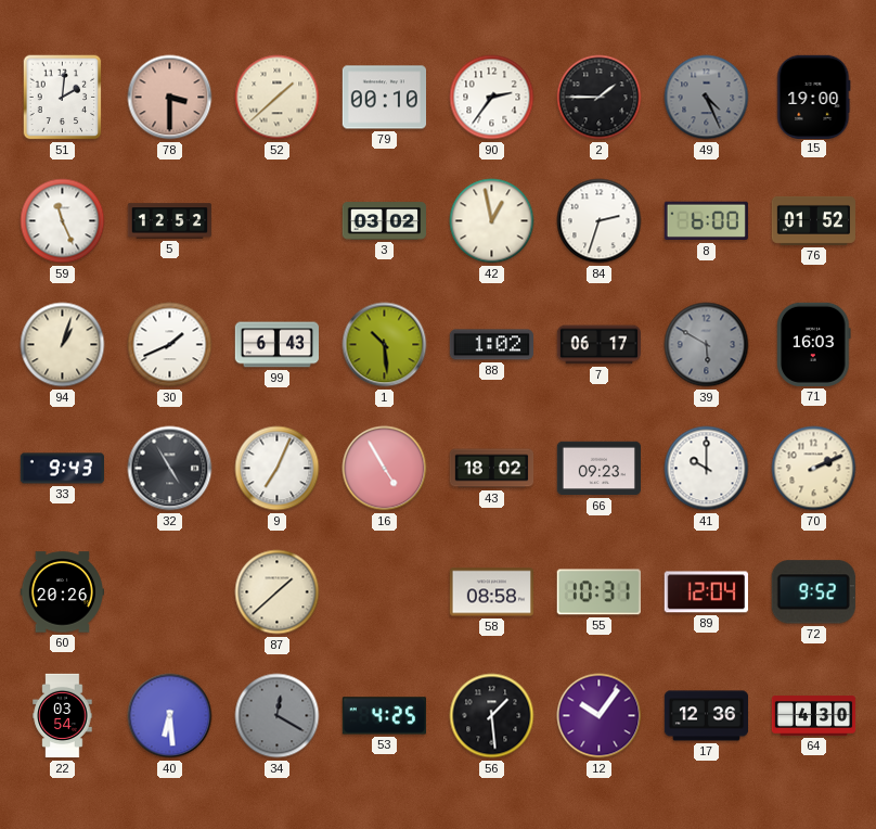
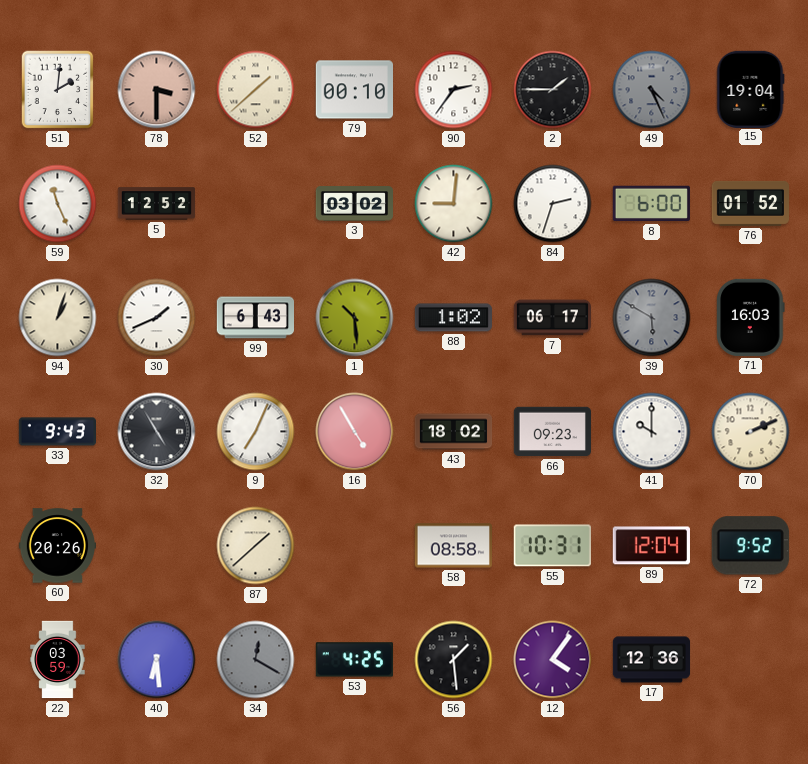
15: 19:00 -> 19:04
42: 12:58 -> 9:01
22: 03:54 -> 03:59
12: 10:06 -> 4:06
64: 4:30 -> none
